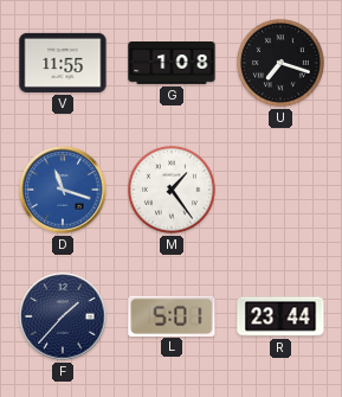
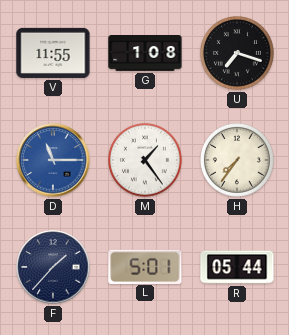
D: 11:18 -> 11:15
H: none -> 7:36
R: 23:44 -> 05:44
